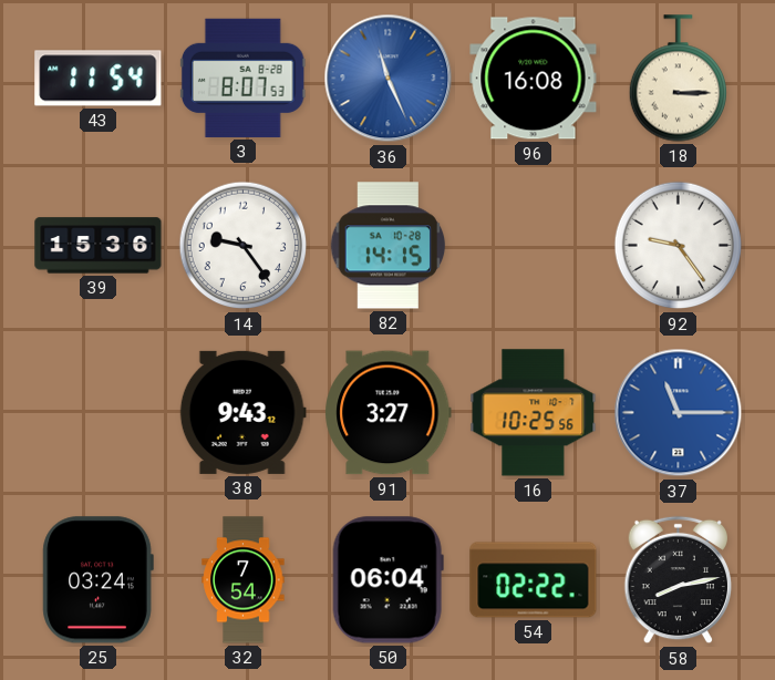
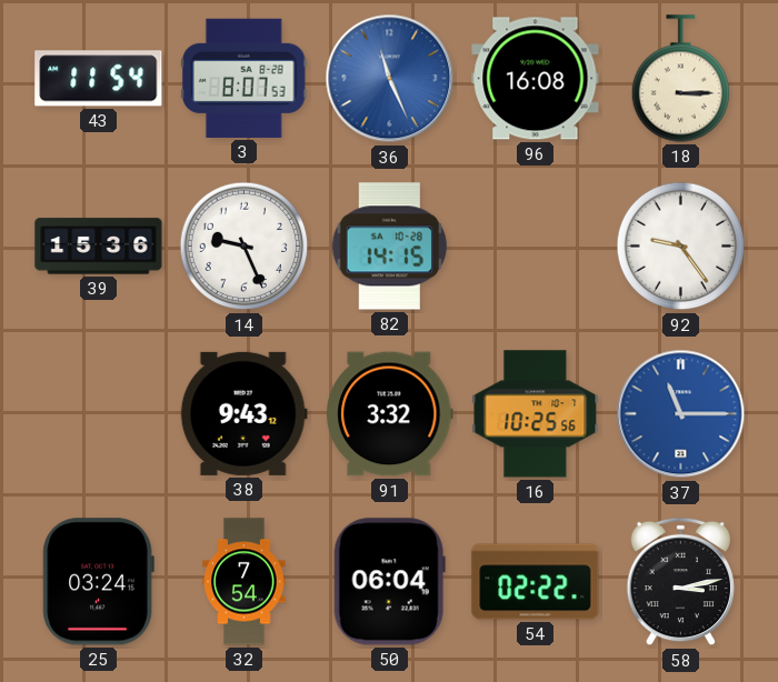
14: 9:24 -> 9:26
91: 3:27 -> 3:32
58: 8:13 -> 3:13
